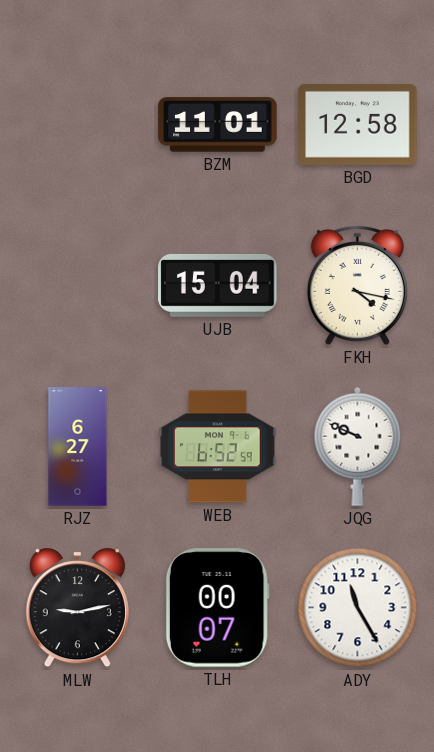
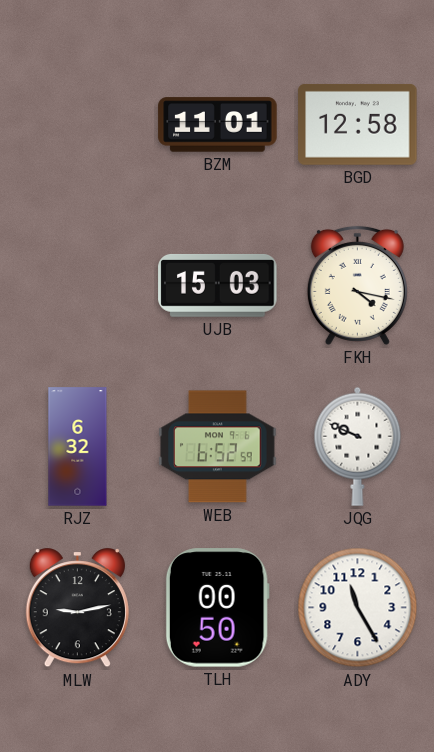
UJB: 15:04 -> 15:03
RJZ: 6:27 -> 6:32
TLH: 00:07 -> 00:50
